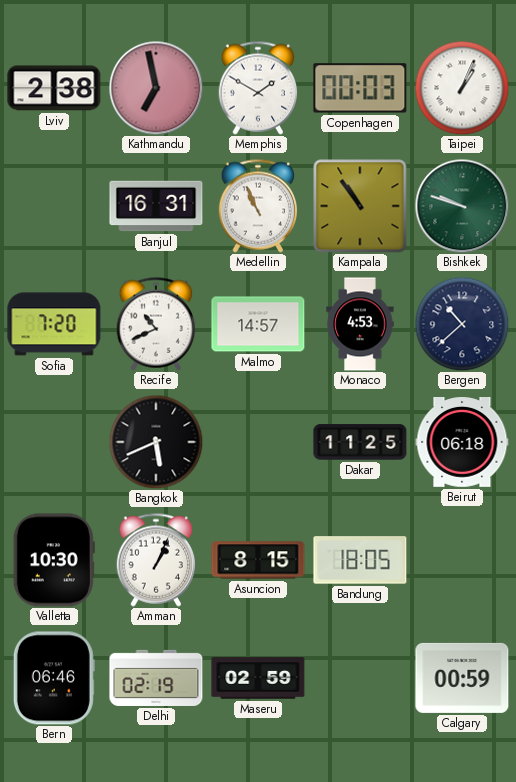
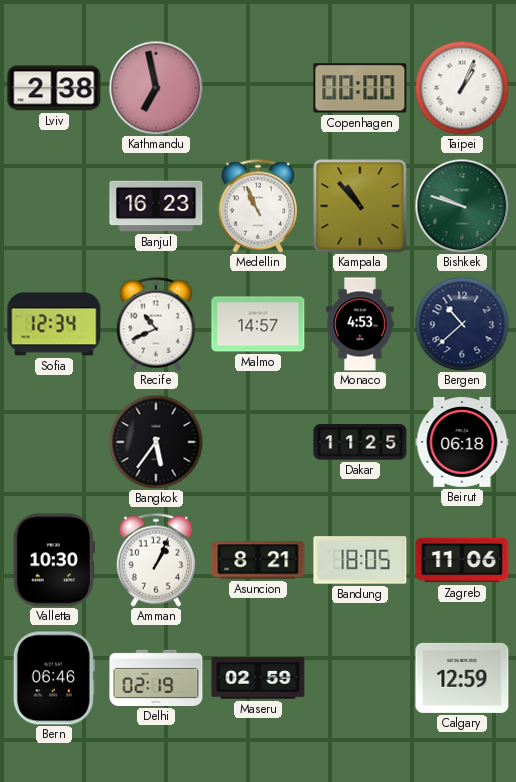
Memphis: 1:50 -> none
Copenhagen: 00:03 -> 00:00
Banjul: 16:31 -> 16:23
Kampala: 10:54 -> 10:53
Sofia: 7:20 -> 12:34
Bangkok: 5:41 -> 5:36
Asuncion: 8:15 -> 8:21
Zagreb: none -> 11:06
Calgary: 00:59 -> 12:59
